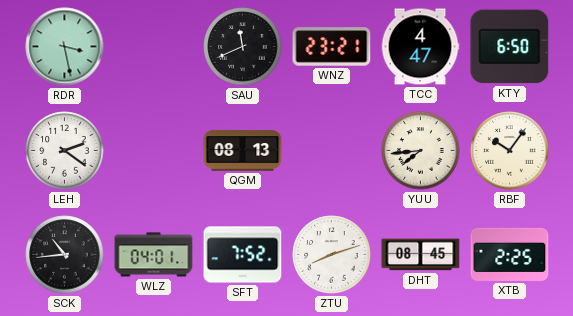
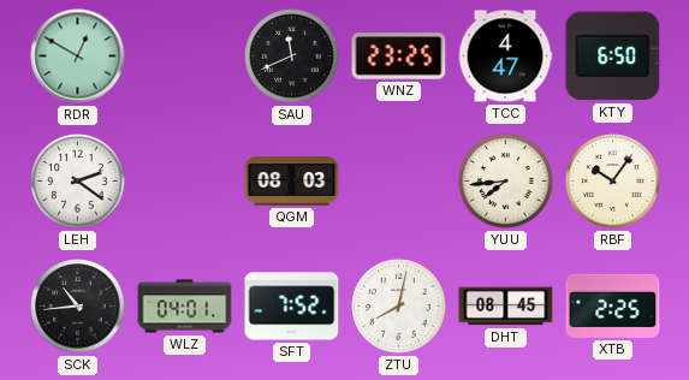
RDR: 3:28 -> 12:50
WNZ: 23:21 -> 23:25
QGM: 08:13 -> 08:03
ZTU: 8:12 -> 8:02
